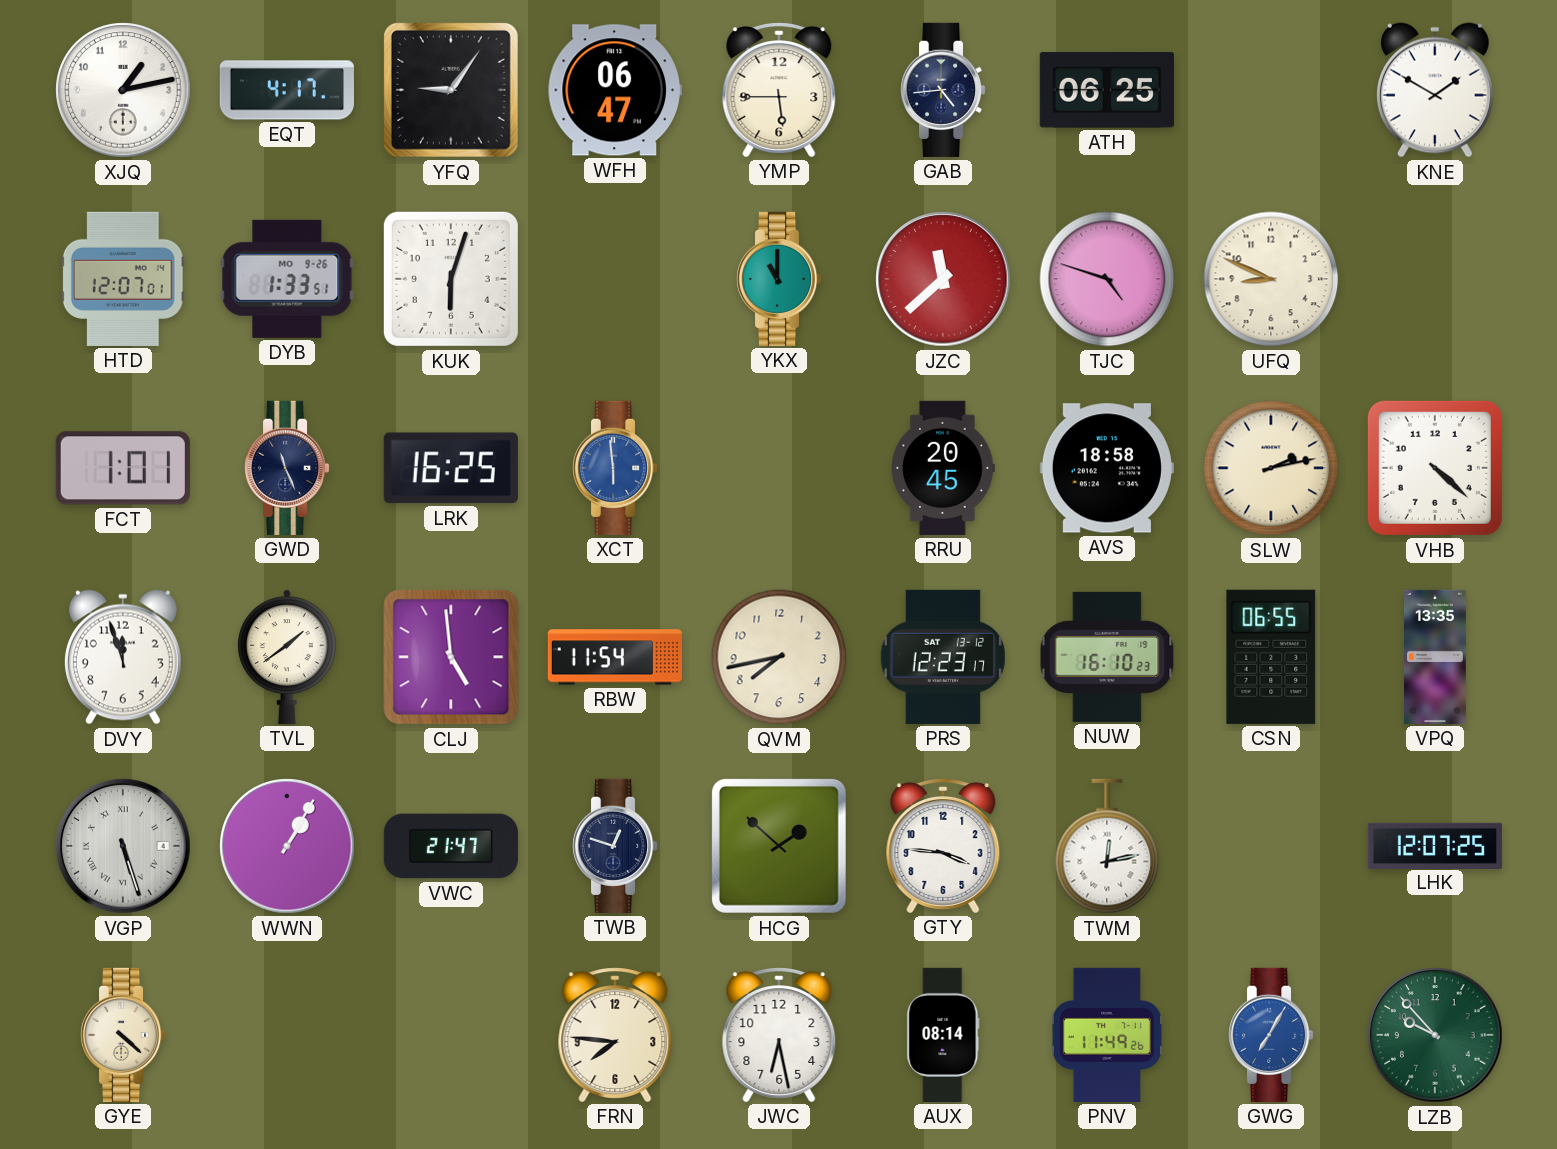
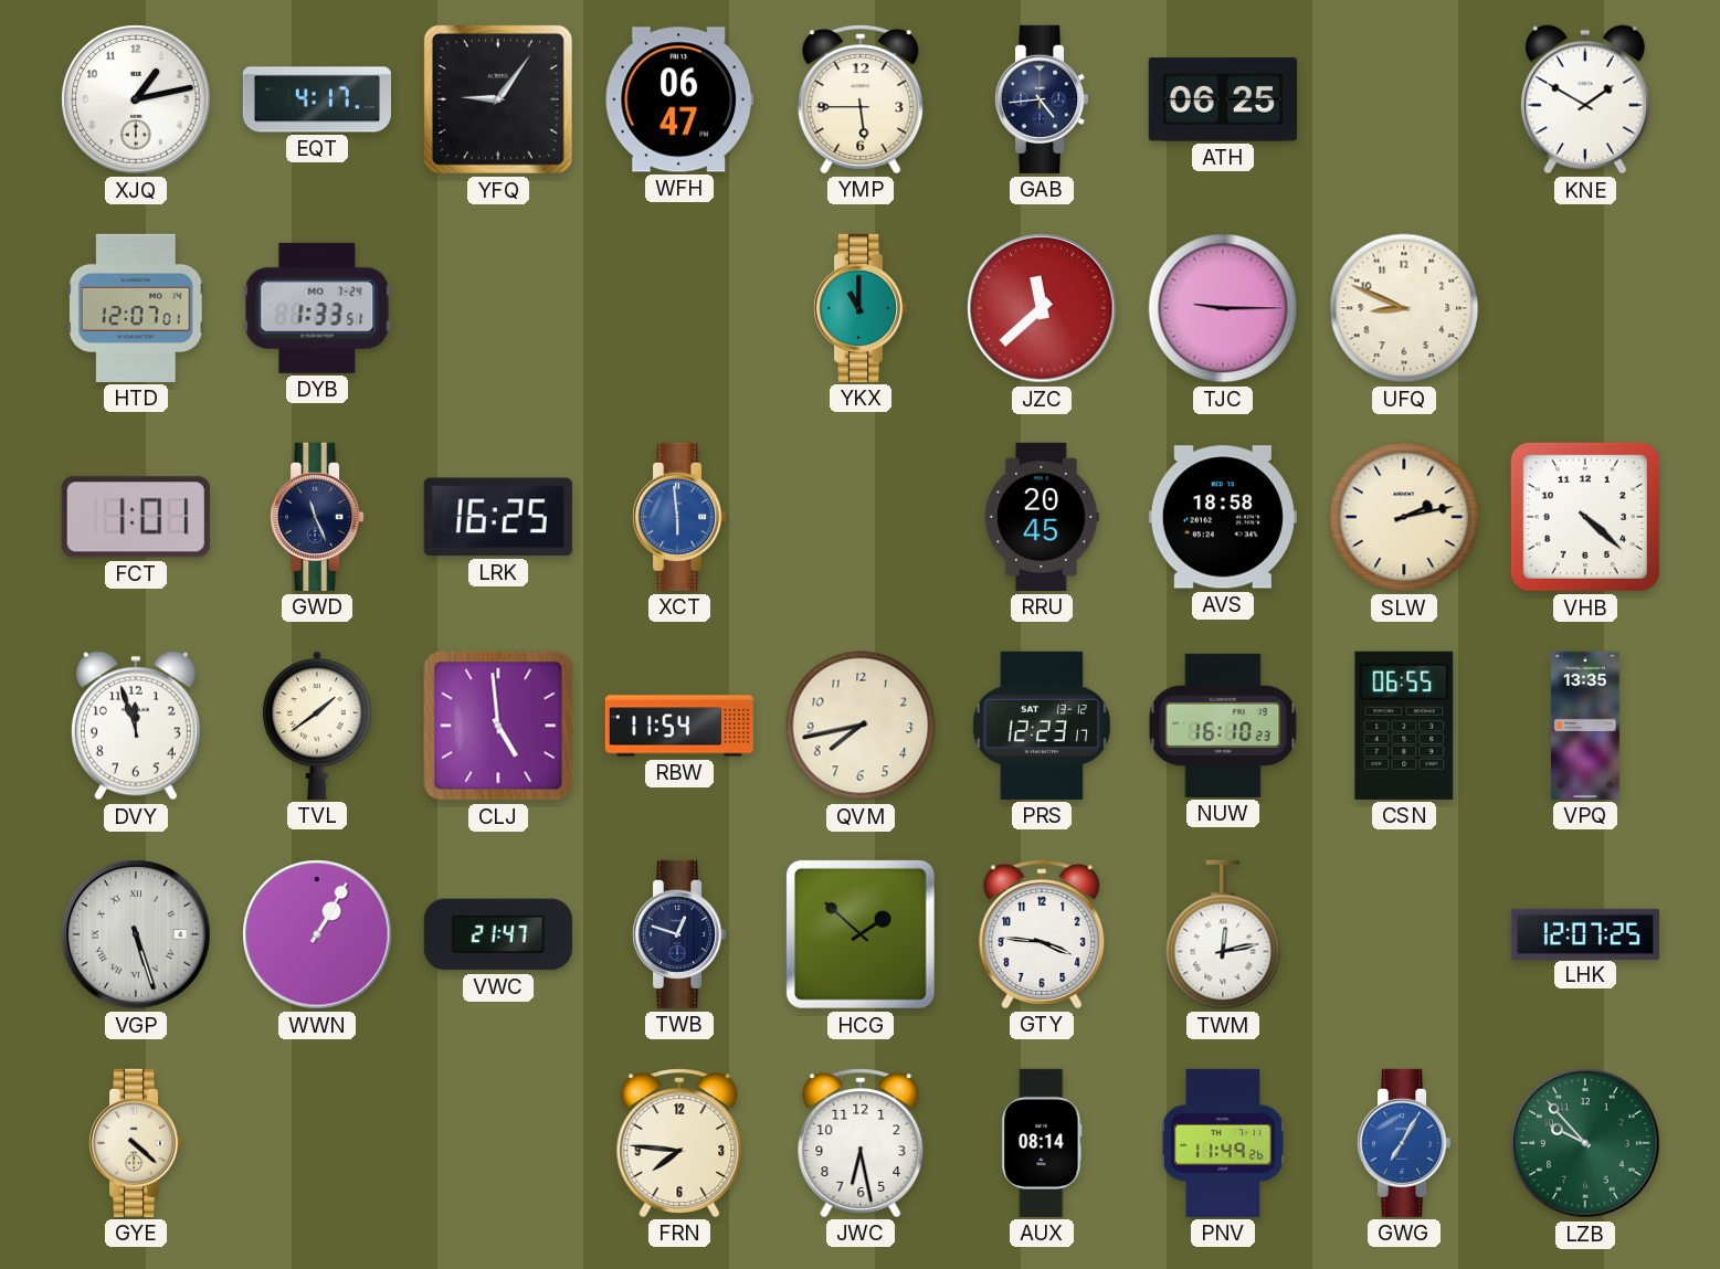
DYB date: MO 9-26 -> MO 7-24
KUK: 6:03 -> none
TJC: 4:48 -> 9:15
